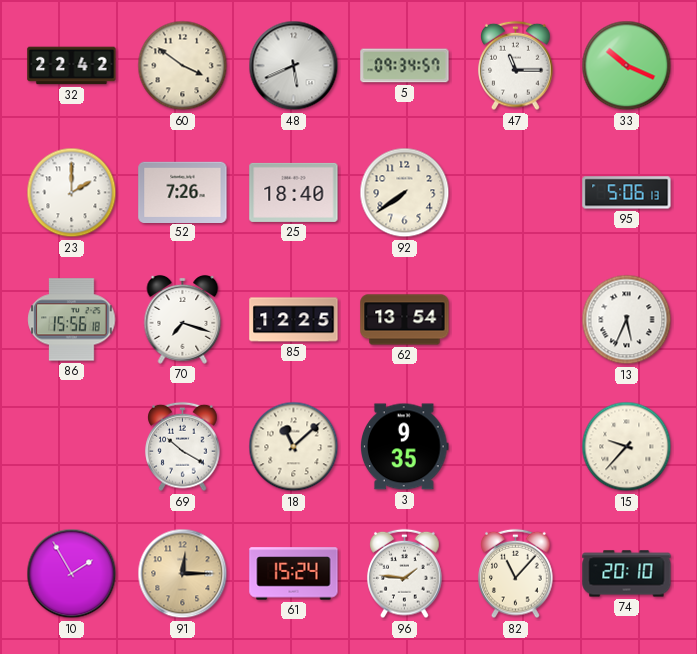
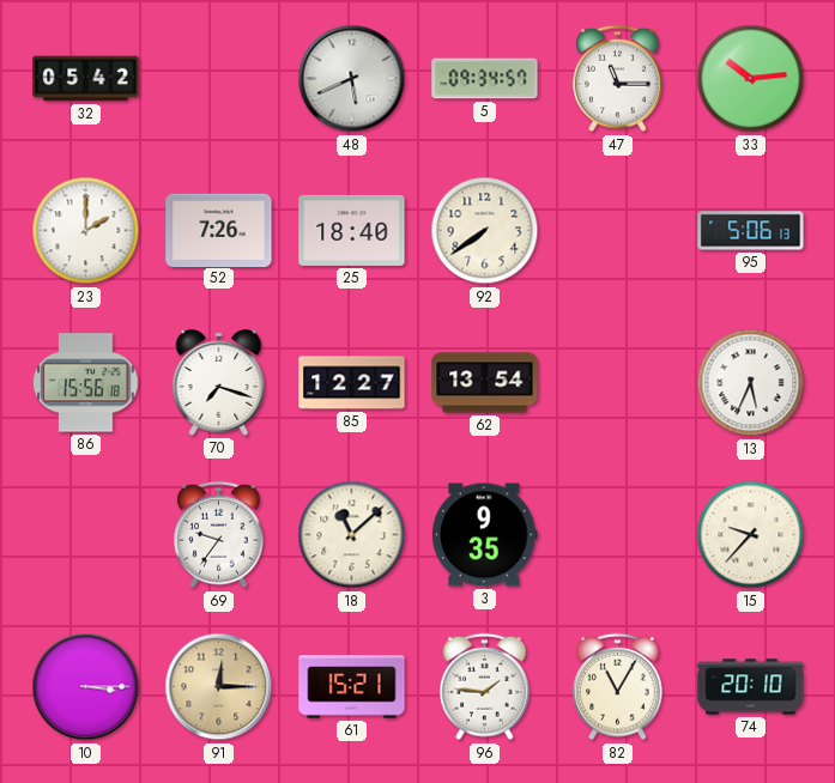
32: 22:42 -> 05:42
60: 3:51 -> none
33: 10:19 -> 10:14
85: 12:25 -> 12:27
69: 10:20 -> 9:36
10: 1:55 -> 3:15
61: 15:24 -> 15:21
82: 11:07 -> 11:05
